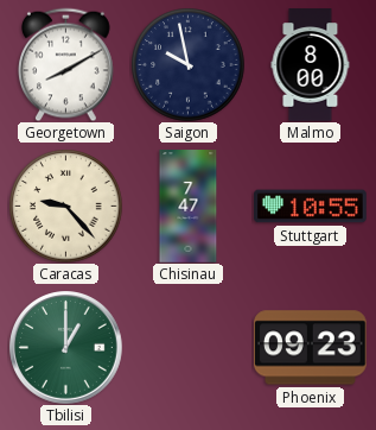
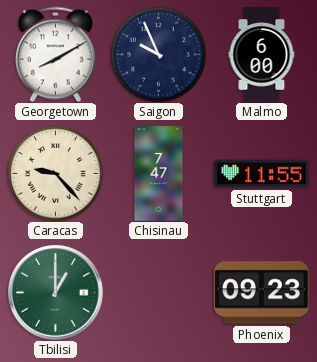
Saigon: 9:58 -> 9:56
Malmo: 8:00 -> 6:00
Stuttgart: 10:55 -> 11:55
